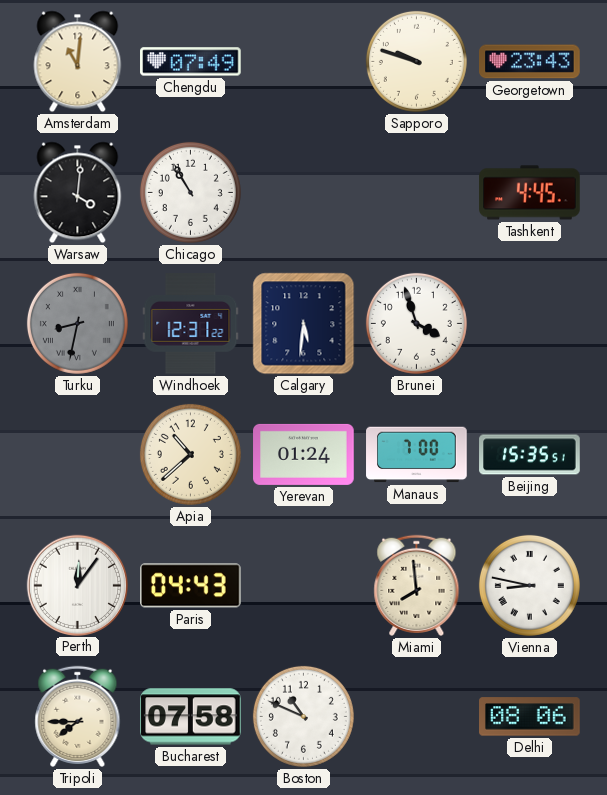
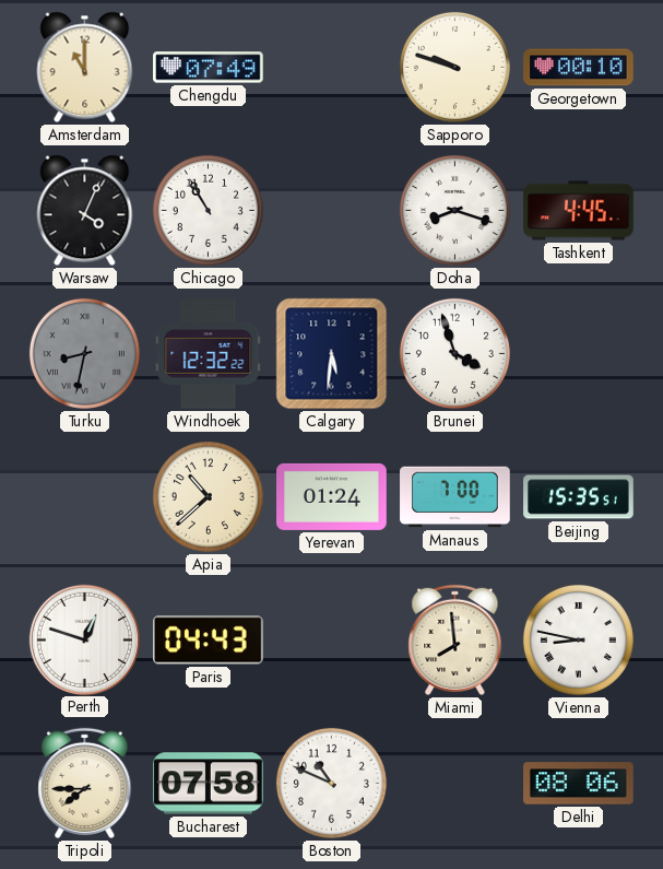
Amsterdam: 11:01 -> 11:00
Georgetown: 23:43 -> 00:10
Warsaw: 4:01 -> 4:04
Doha: none -> 8:18
Windhoek: 12:31 -> 12:32
Perth: 12:06 -> 12:48
